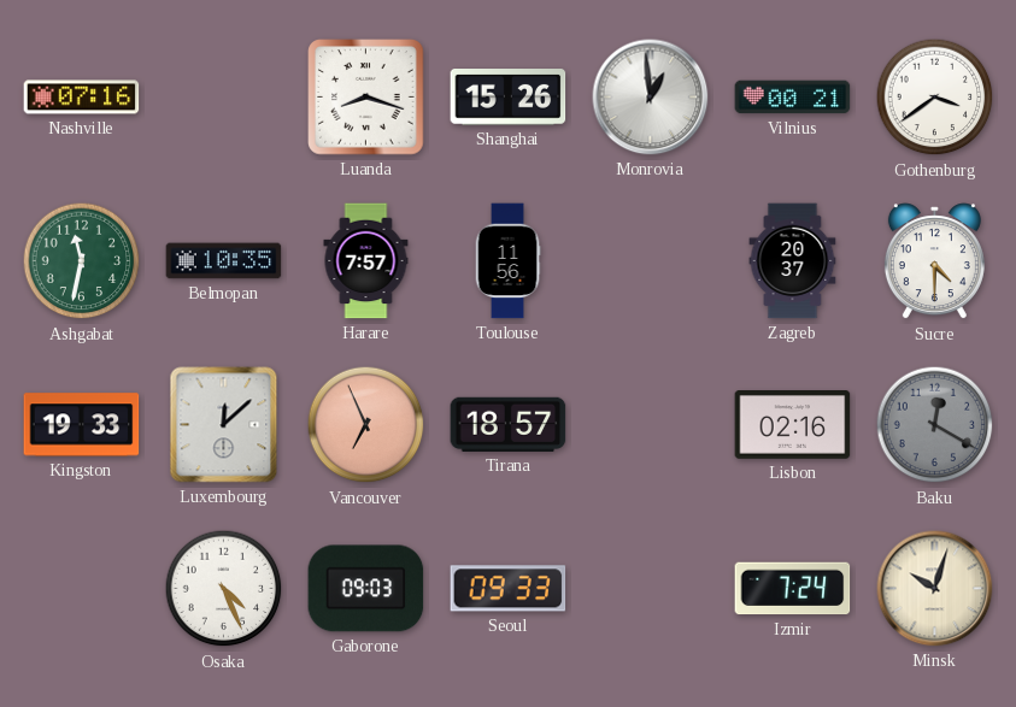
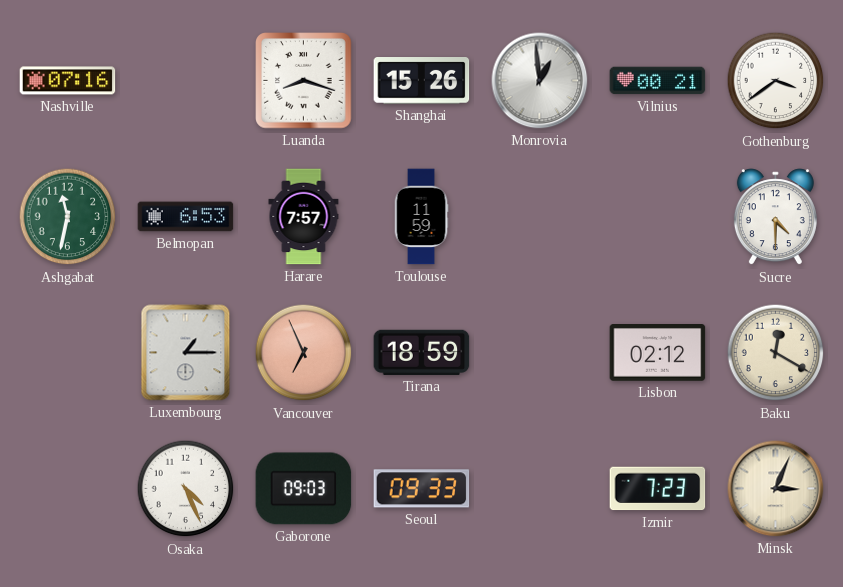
Belmopan: 10:35 -> 6:53
Toulouse: 11:56 -> 11:59
Zagreb: 20:37 -> none
Kingston: 19:33 -> none
Luxembourg: 12:08 -> 1:15
Tirana: 18:57 -> 18:59
Lisbon: 02:16 -> 02:12
Baku dial: grey -> cream
Izmir: 7:24 -> 7:23
Minsk: 10:03 -> 3:04
